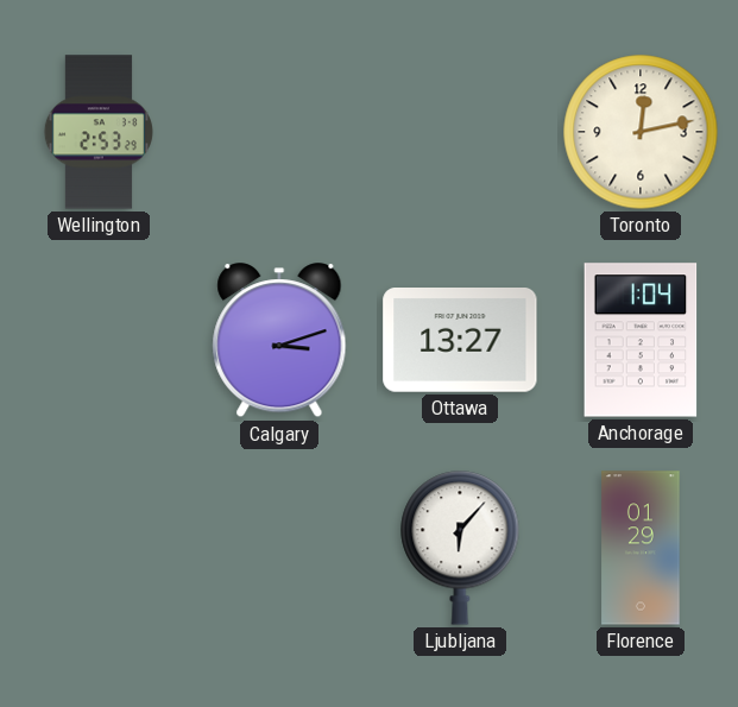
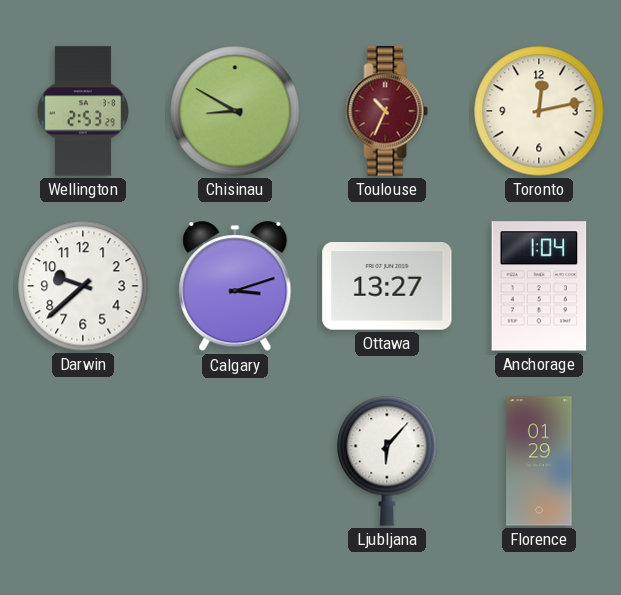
Chisinau: none -> 8:50
Toulouse: none -> 10:34
Darwin: none -> 9:38
